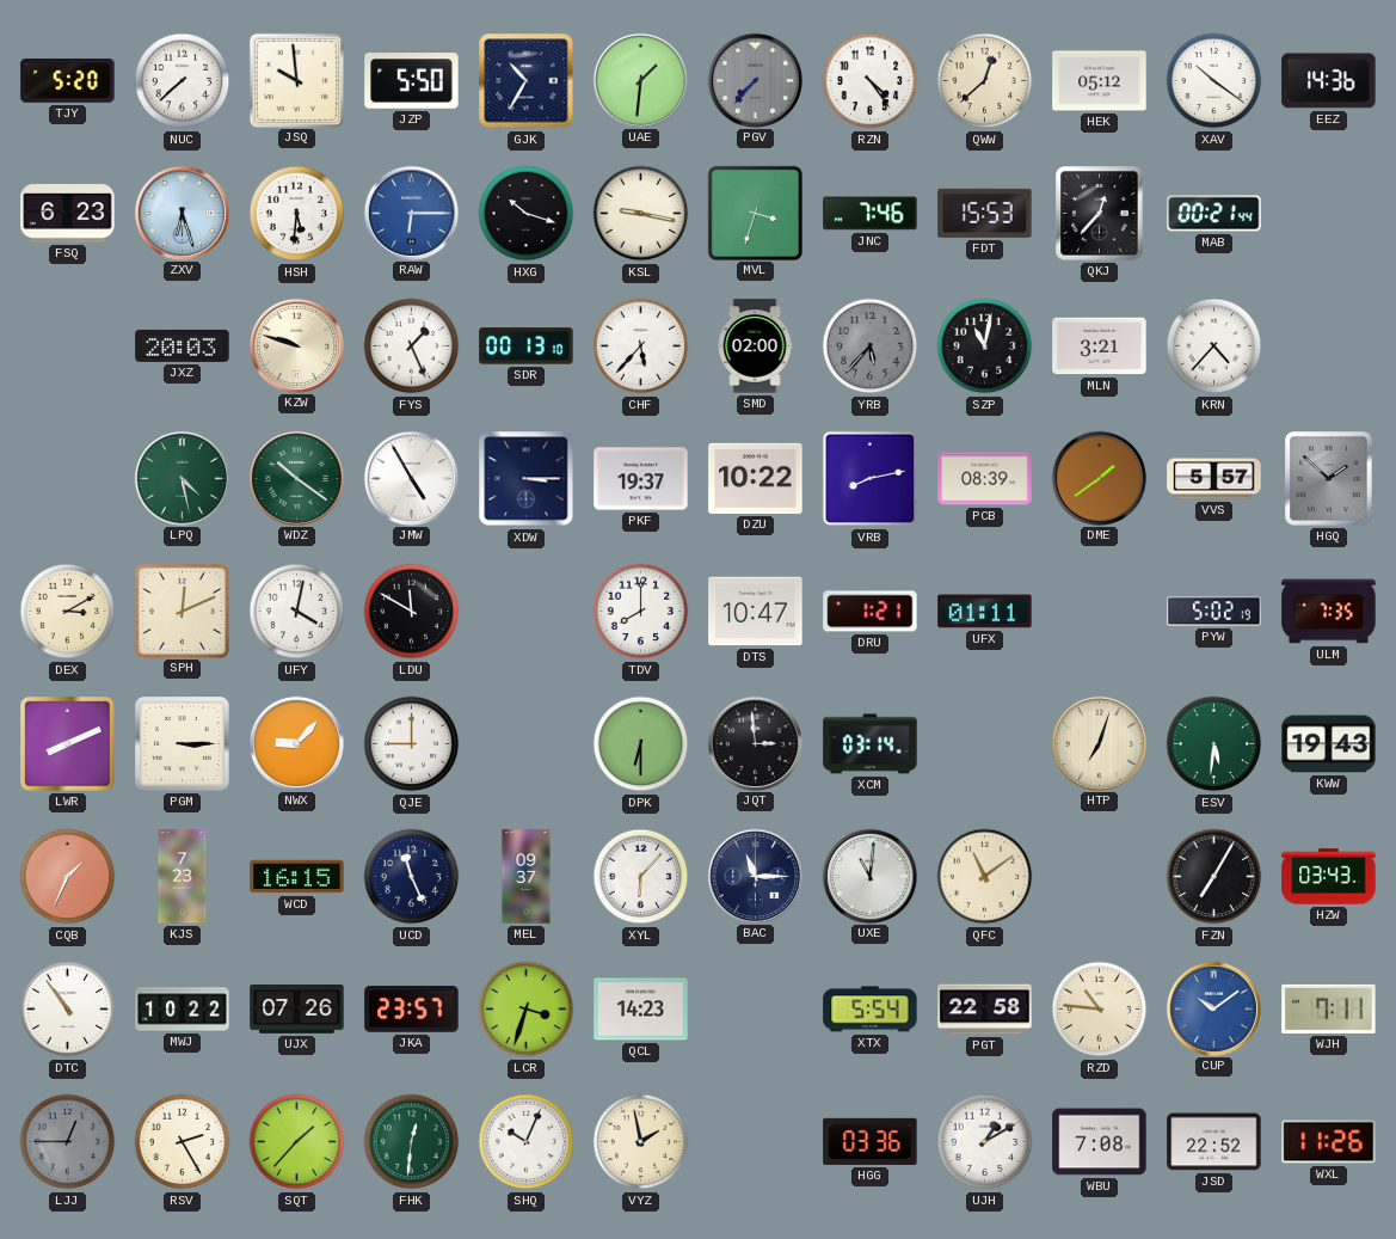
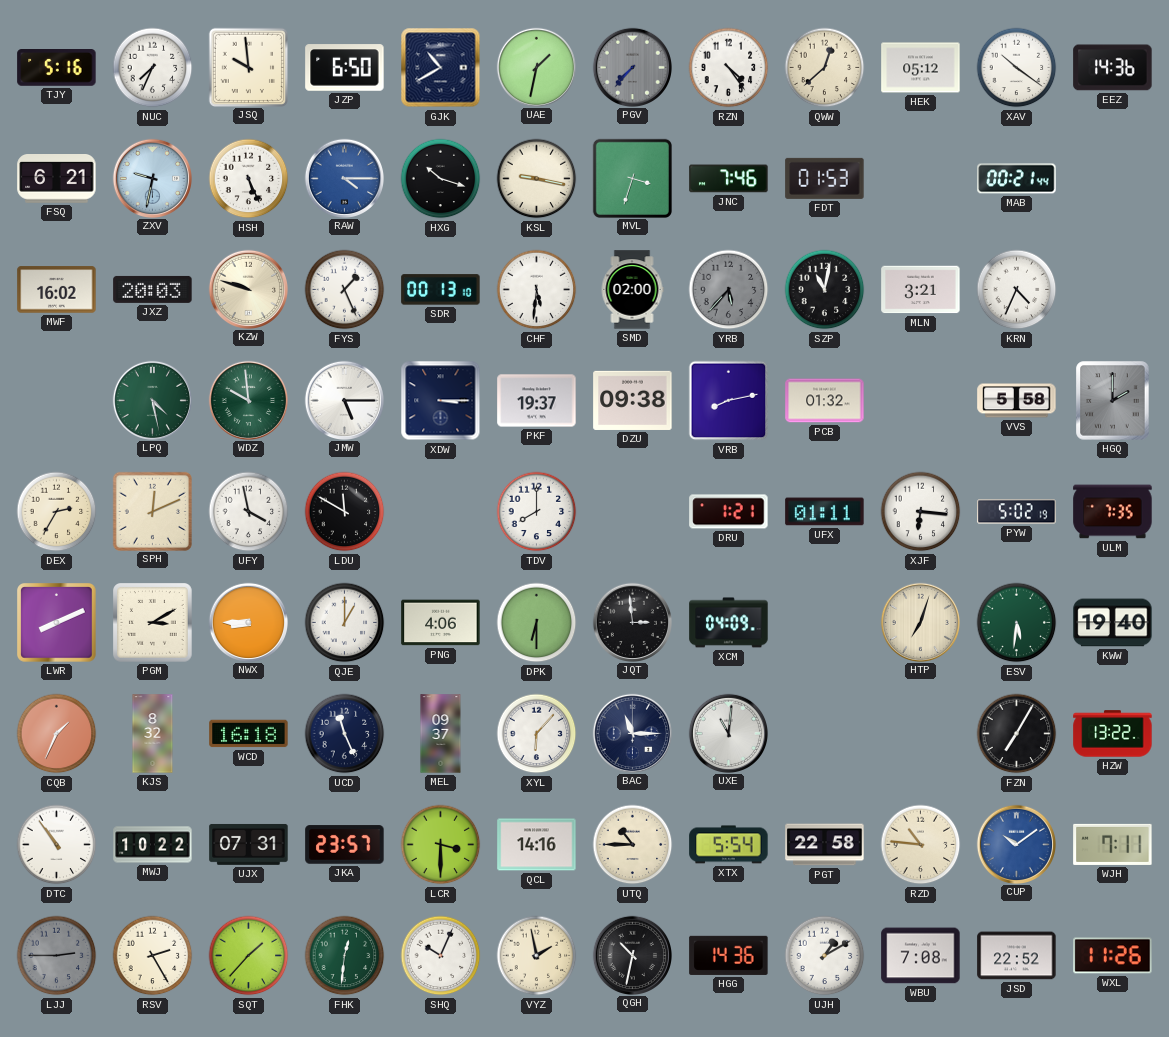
TJY: 5:20 -> 5:16
NUC: 7:38 -> 7:34
JZP: 5:50 -> 6:50
GJK: 10:35 -> 10:40
UAE: 1:31 -> 1:32
FSQ: 6:23 -> 6:21
ZXV: 6:27 -> 9:32
HSH: 5:31 -> 5:26
RAW: 6:15 -> 4:15
FDT: 15:53 -> 01:53
QKJ: 12:37 -> none
MWF: none -> 16:02
CHF: 5:37 -> 5:31
KRN: 4:37 -> 4:34
WDZ: 10:21 -> 9:59
JMW: 4:55 -> 5:15
DZU: 10:22 -> 09:38
PCB: 08:39 -> 01:32
DME: 1:39 -> none
VVS: 5:57 -> 5:58
HGQ: 1:52 -> 2:00
DEX: 3:10 -> 2:35
UFY: 4:02 -> 3:58
DTS: 10:47 -> none
XJF: none -> 6:16
PGM: 3:15 -> 3:10
NWX: 9:07 -> 8:45
QJE: 9:00 -> 1:00
PNG: none -> 4:06
XCM: 03:14 -> 04:09
KWW: 19:43 -> 19:40
KJS: 7:23 -> 8:32
WCD: 16:15 -> 16:18
QFC: 11:09 -> none
HZW: 03:43 -> 13:22
UJX: 07:26 -> 07:31
LCR: 3:33 -> 3:30
QCL: 14:23 -> 14:16
UTQ: none -> 10:45
LJJ: 12:45 -> 2:45
QGH: none -> 10:32
HGG: 03:36 -> 14:36
